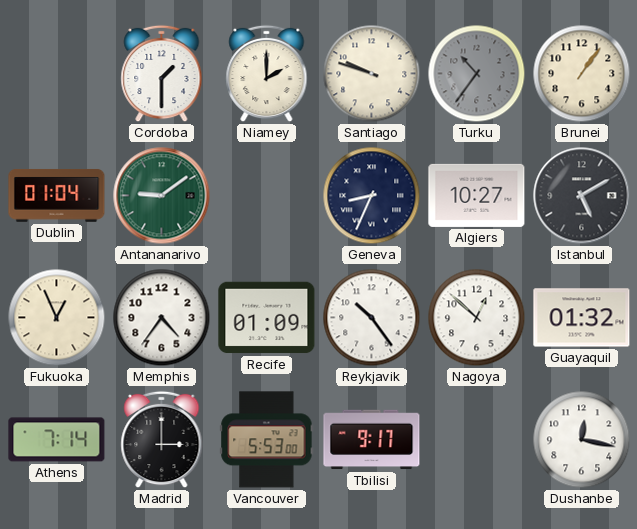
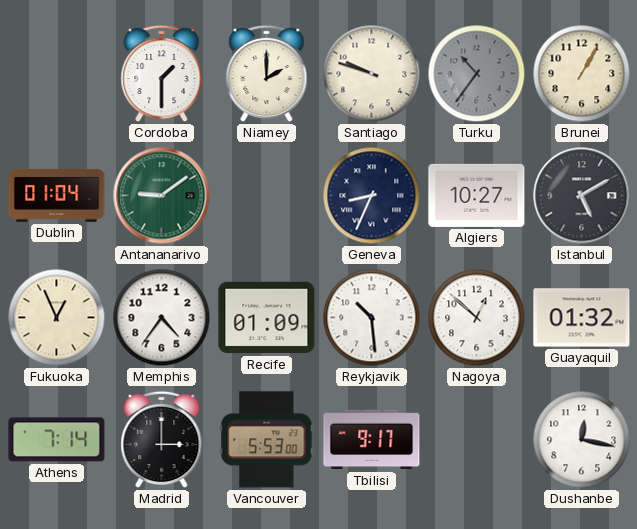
Brunei: 1:06 -> 1:05
Reykjavik: 10:24 -> 10:29
